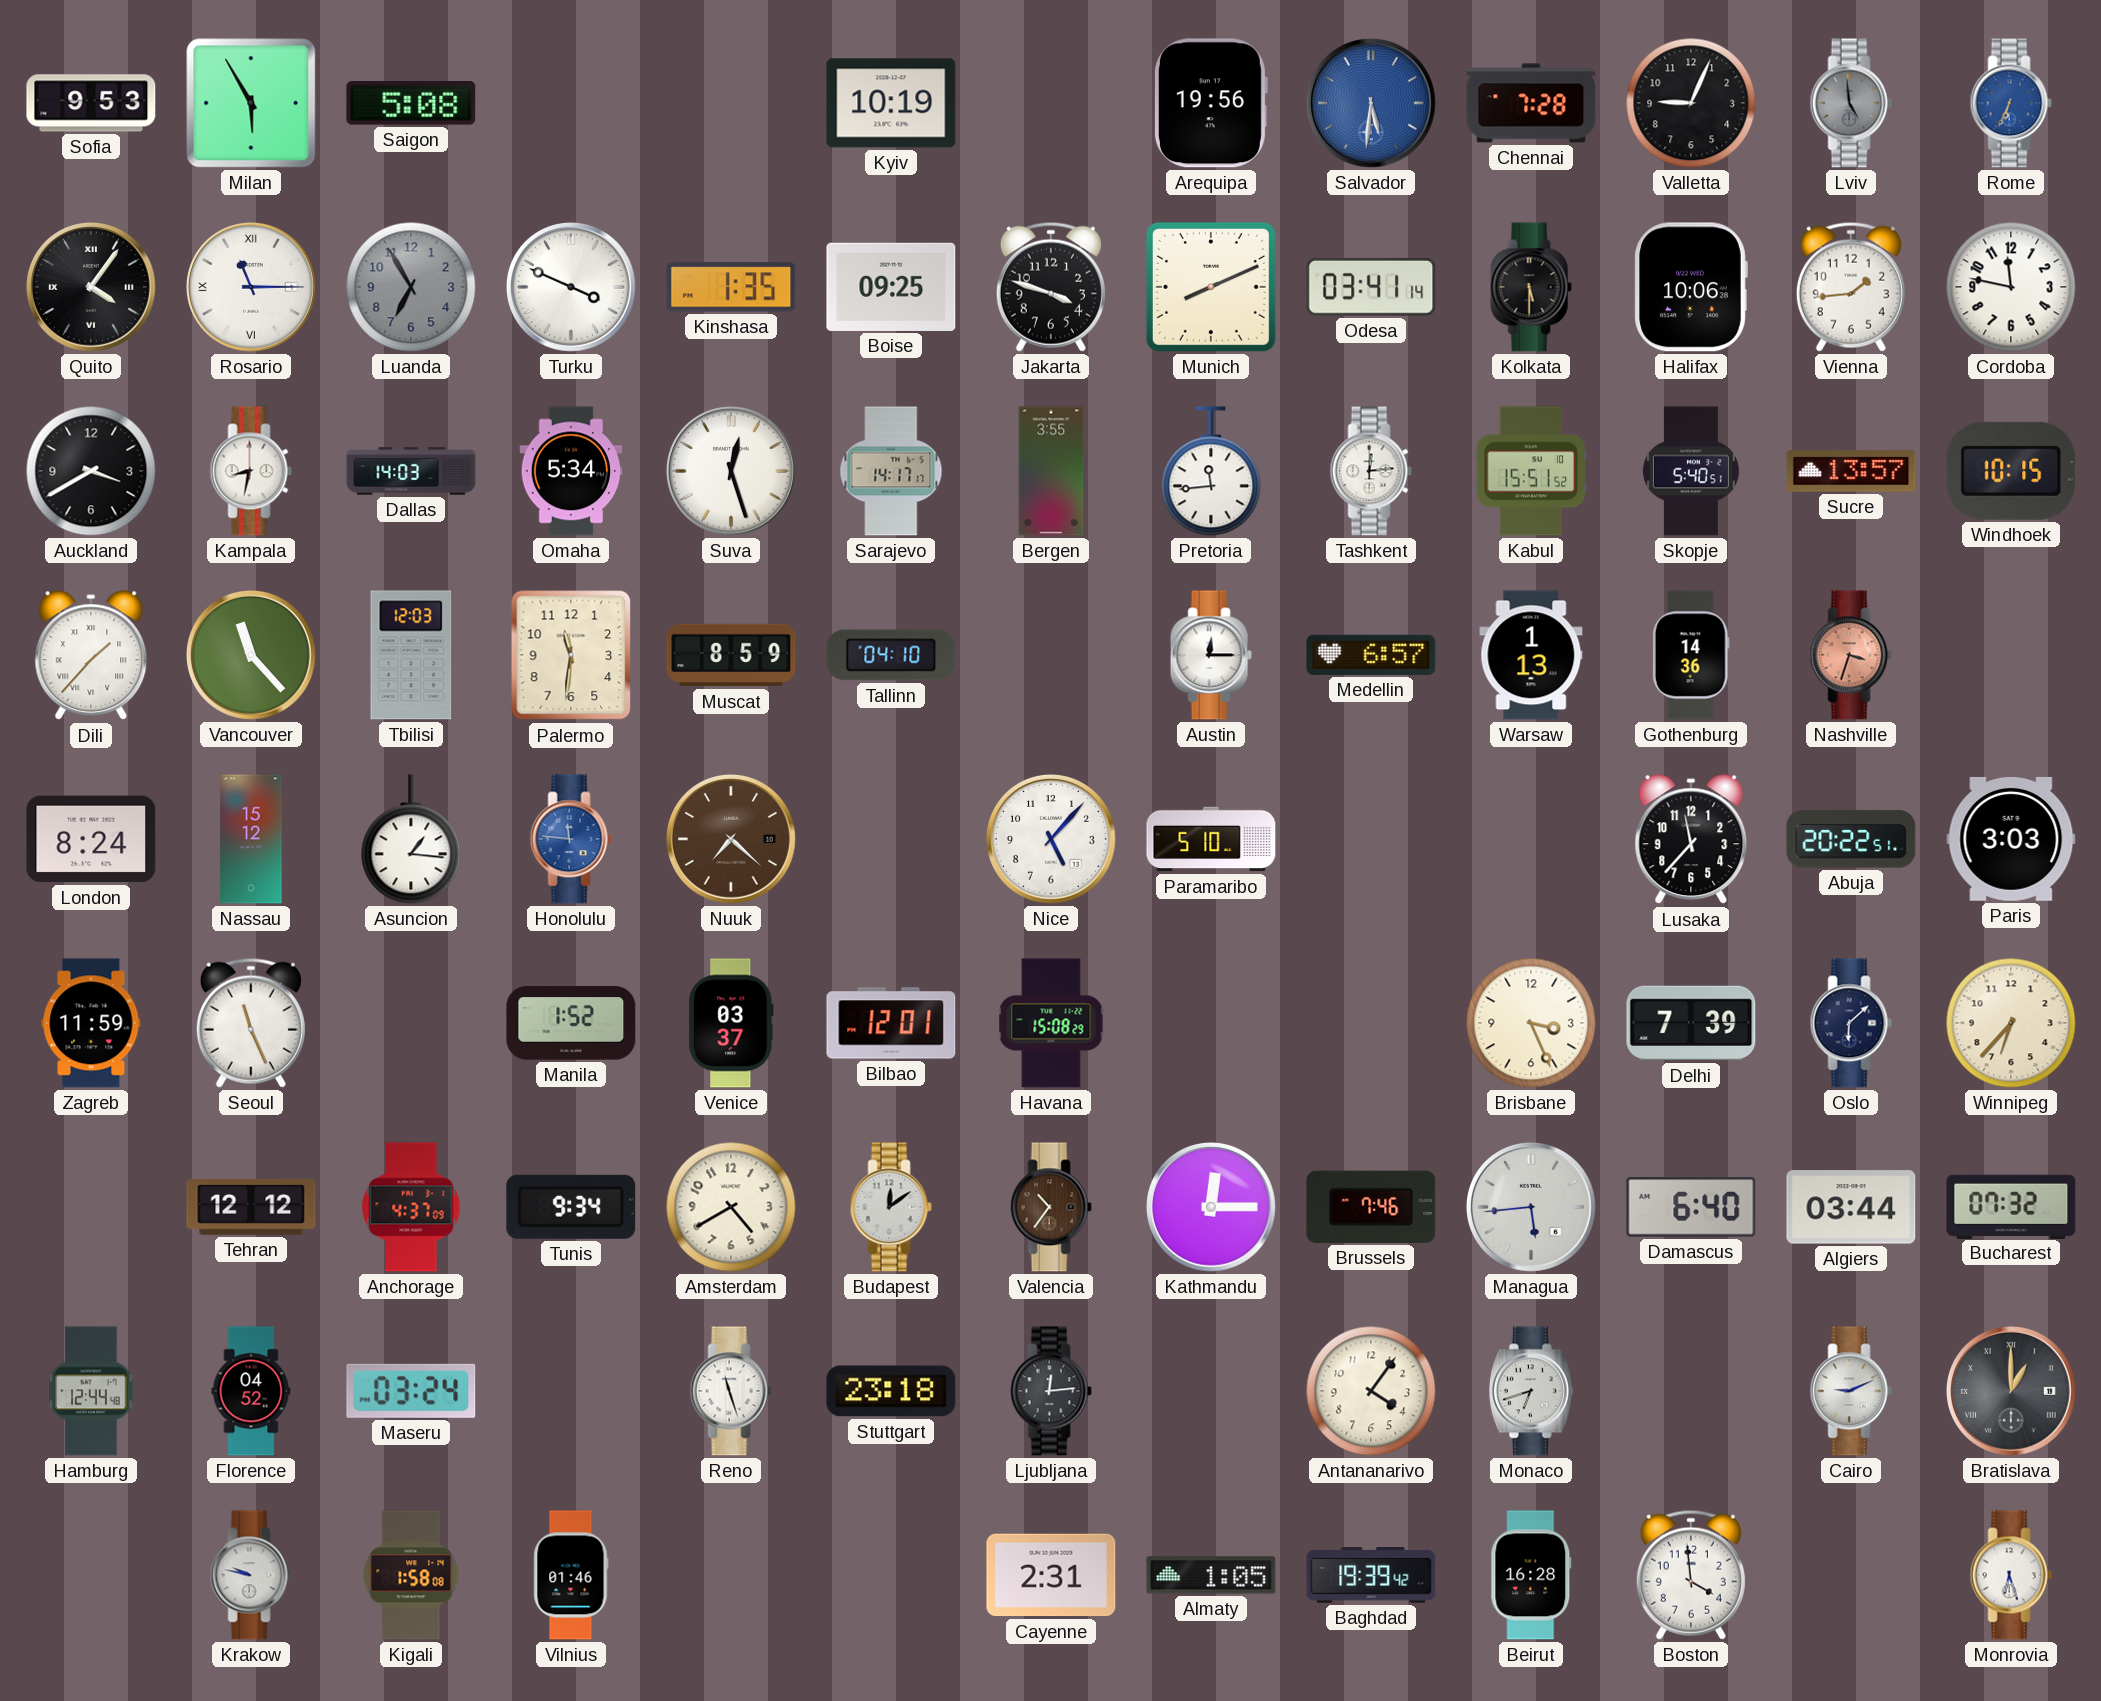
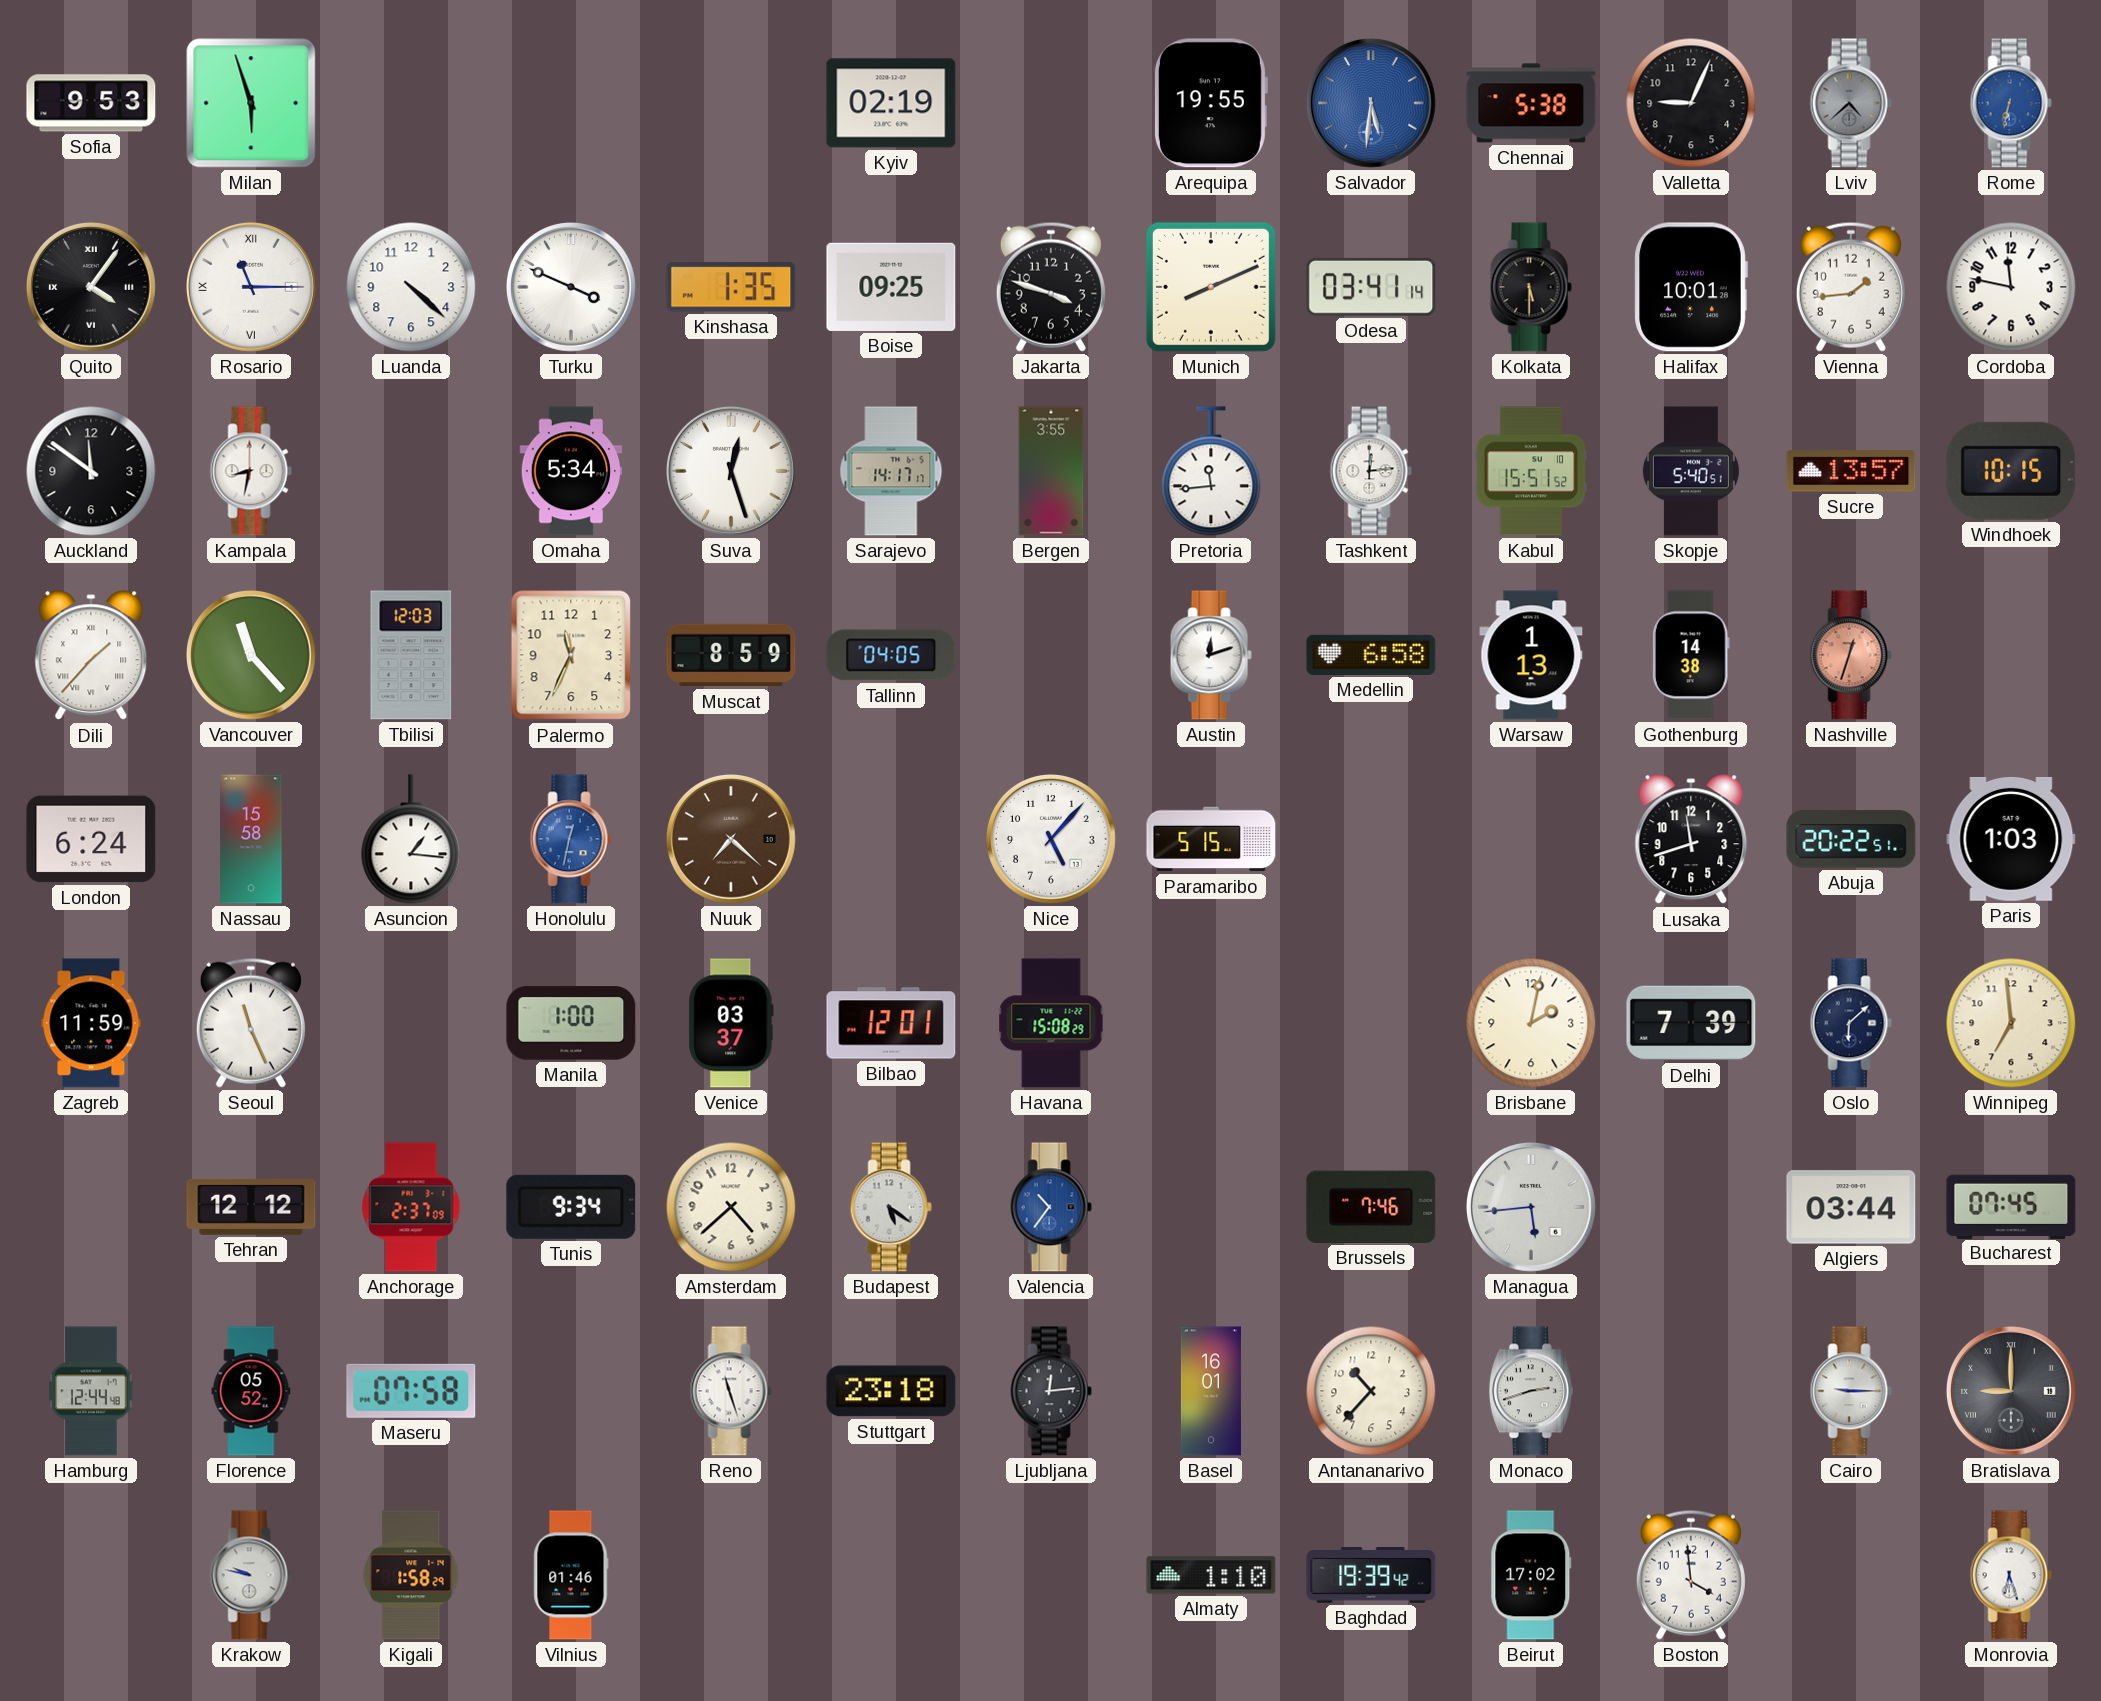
Milan: 5:55 -> 5:57
Saigon: 5:08 -> none
Kyiv: 10:19 -> 02:19
Arequipa: 19:56 -> 19:55
Chennai: 7:28 -> 5:38
Lviv: 4:59 -> 4:38
Rome: 6:34 -> 6:32
Luanda: 6:55 -> 4:22
Luanda dial: grey -> white
Halifax: 10:06 -> 10:01
Auckland: 3:40 -> 11:51
Dallas: 14:03 -> none
Palermo: 11:31 -> 11:34
Tallinn: 04:10 -> 04:05
Austin: 12:15 -> 12:12
Medellin: 6:57 -> 6:58
Gothenburg: 14:36 -> 14:38
Nashville: 3:33 -> 12:33
London: 8:24 -> 6:24
Nassau: 15:12 -> 15:58
Honolulu: 11:46 -> 12:32
Paramaribo: 5:10 -> 5:15
Lusaka: 11:37 -> 11:42
Paris: 3:03 -> 1:03
Manila: 1:52 -> 1:00
Brisbane: 3:26 -> 2:02
Winnipeg: 6:37 -> 6:59
Anchorage: 4:37 -> 2:37
Amsterdam: 4:40 -> 4:38
Budapest: 12:09 -> 5:21
Valencia dial: brown -> blue
Kathmandu: 12:15 -> none
Damascus: 6:40 -> none
Bucharest: 07:32 -> 07:45
Florence: 04:52 -> 05:52
Maseru: 03:24 -> 07:58
Basel: none -> 16:01
Antananarivo: 4:06 -> 10:37
Monaco: 6:42 -> 2:42
Cairo: 9:11 -> 9:15
Bratislava: 1:00 -> 9:00
Kigali: 1:58:08 -> 1:58:29
Cayenne: 2:31 -> none
Almaty: 1:05 -> 1:10
Beirut: 16:28 -> 17:02
